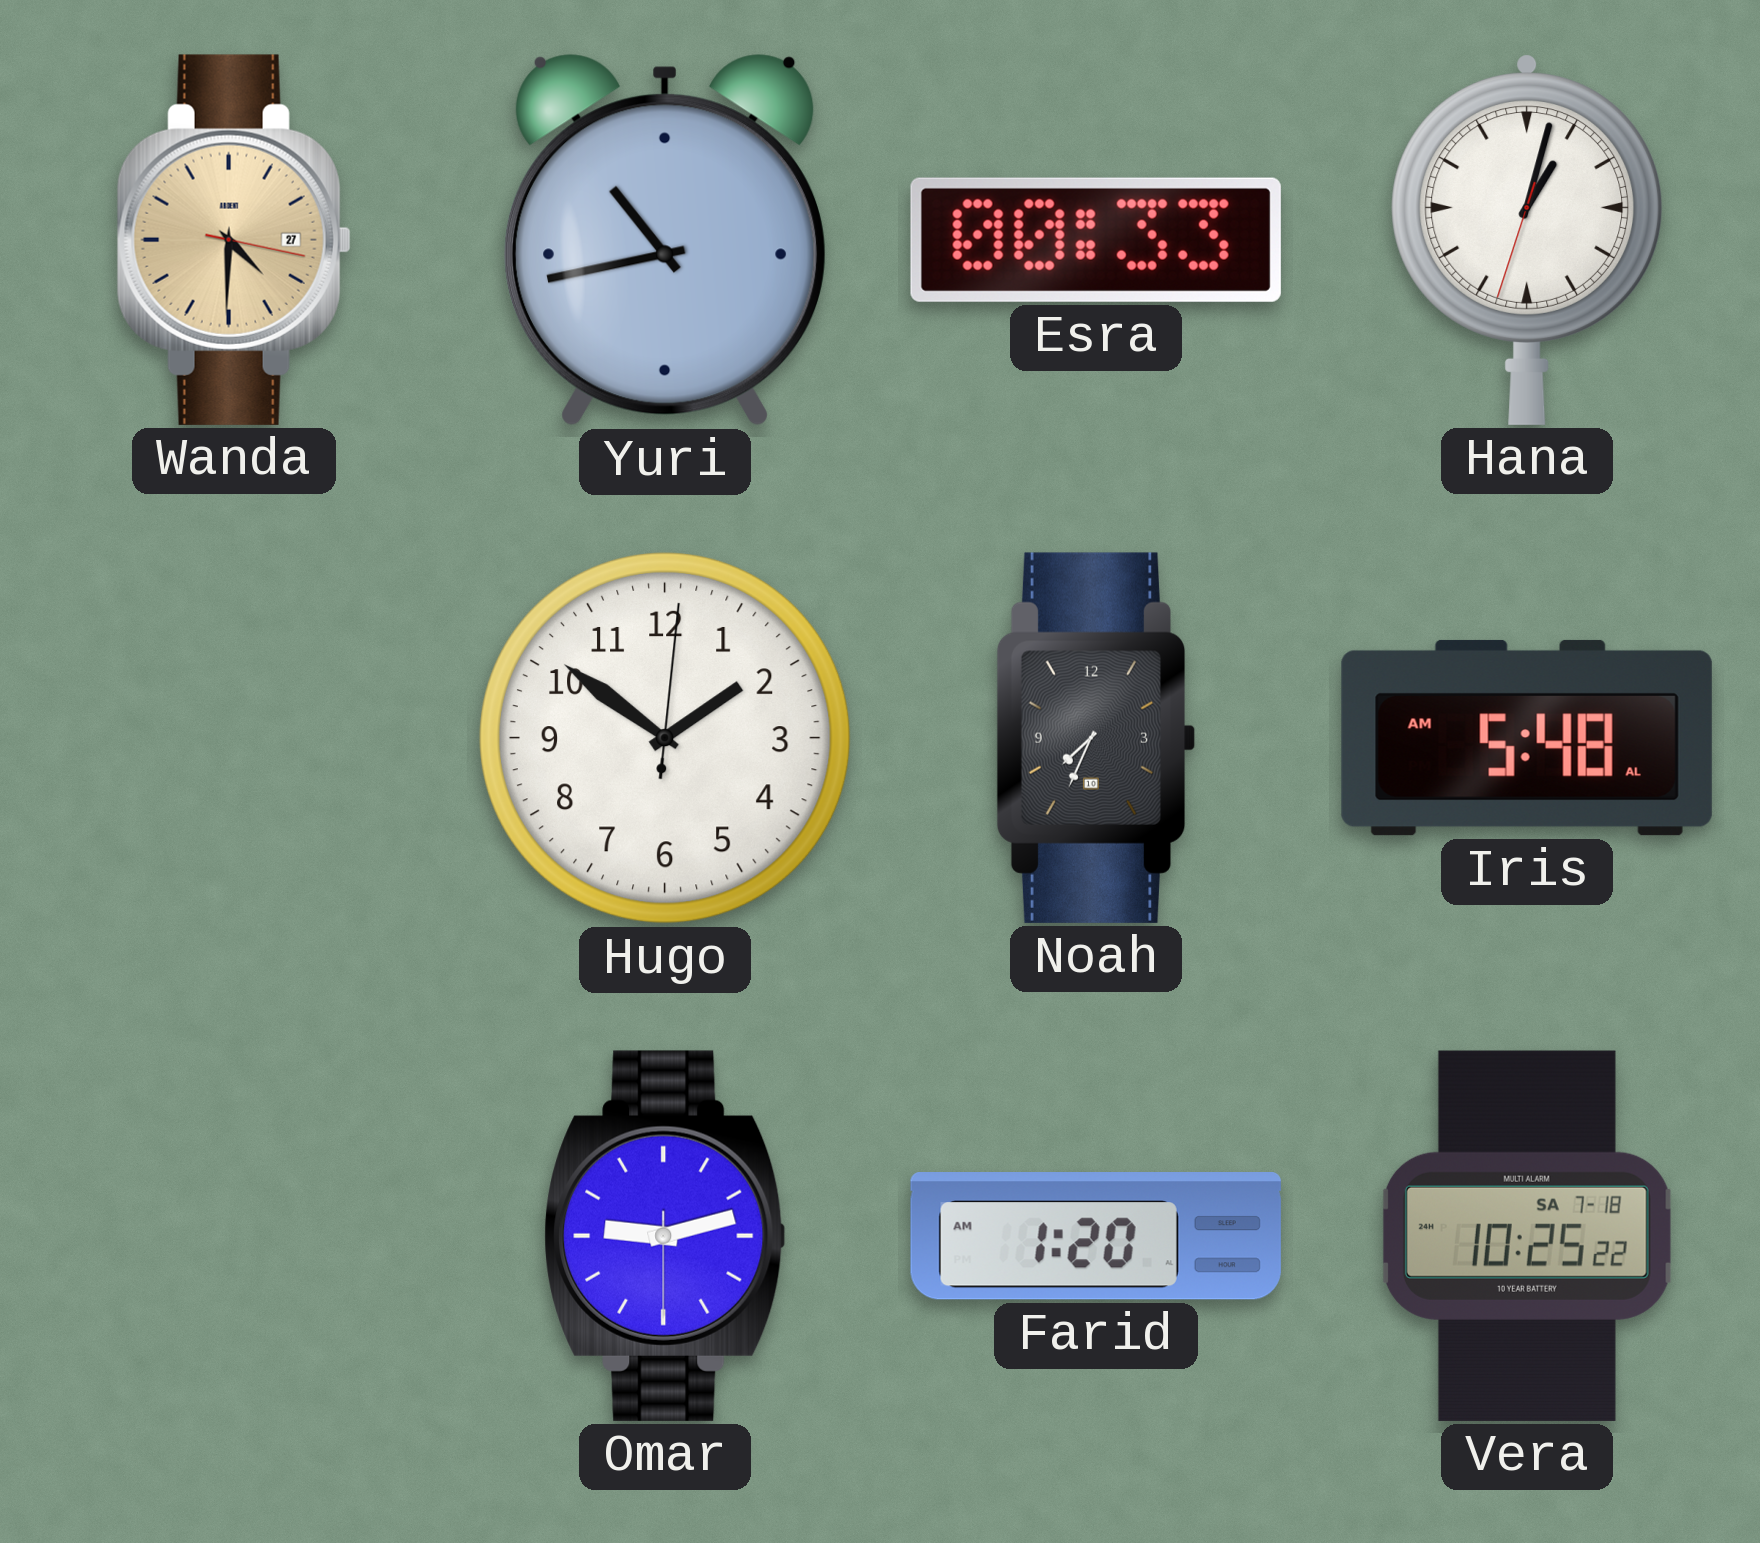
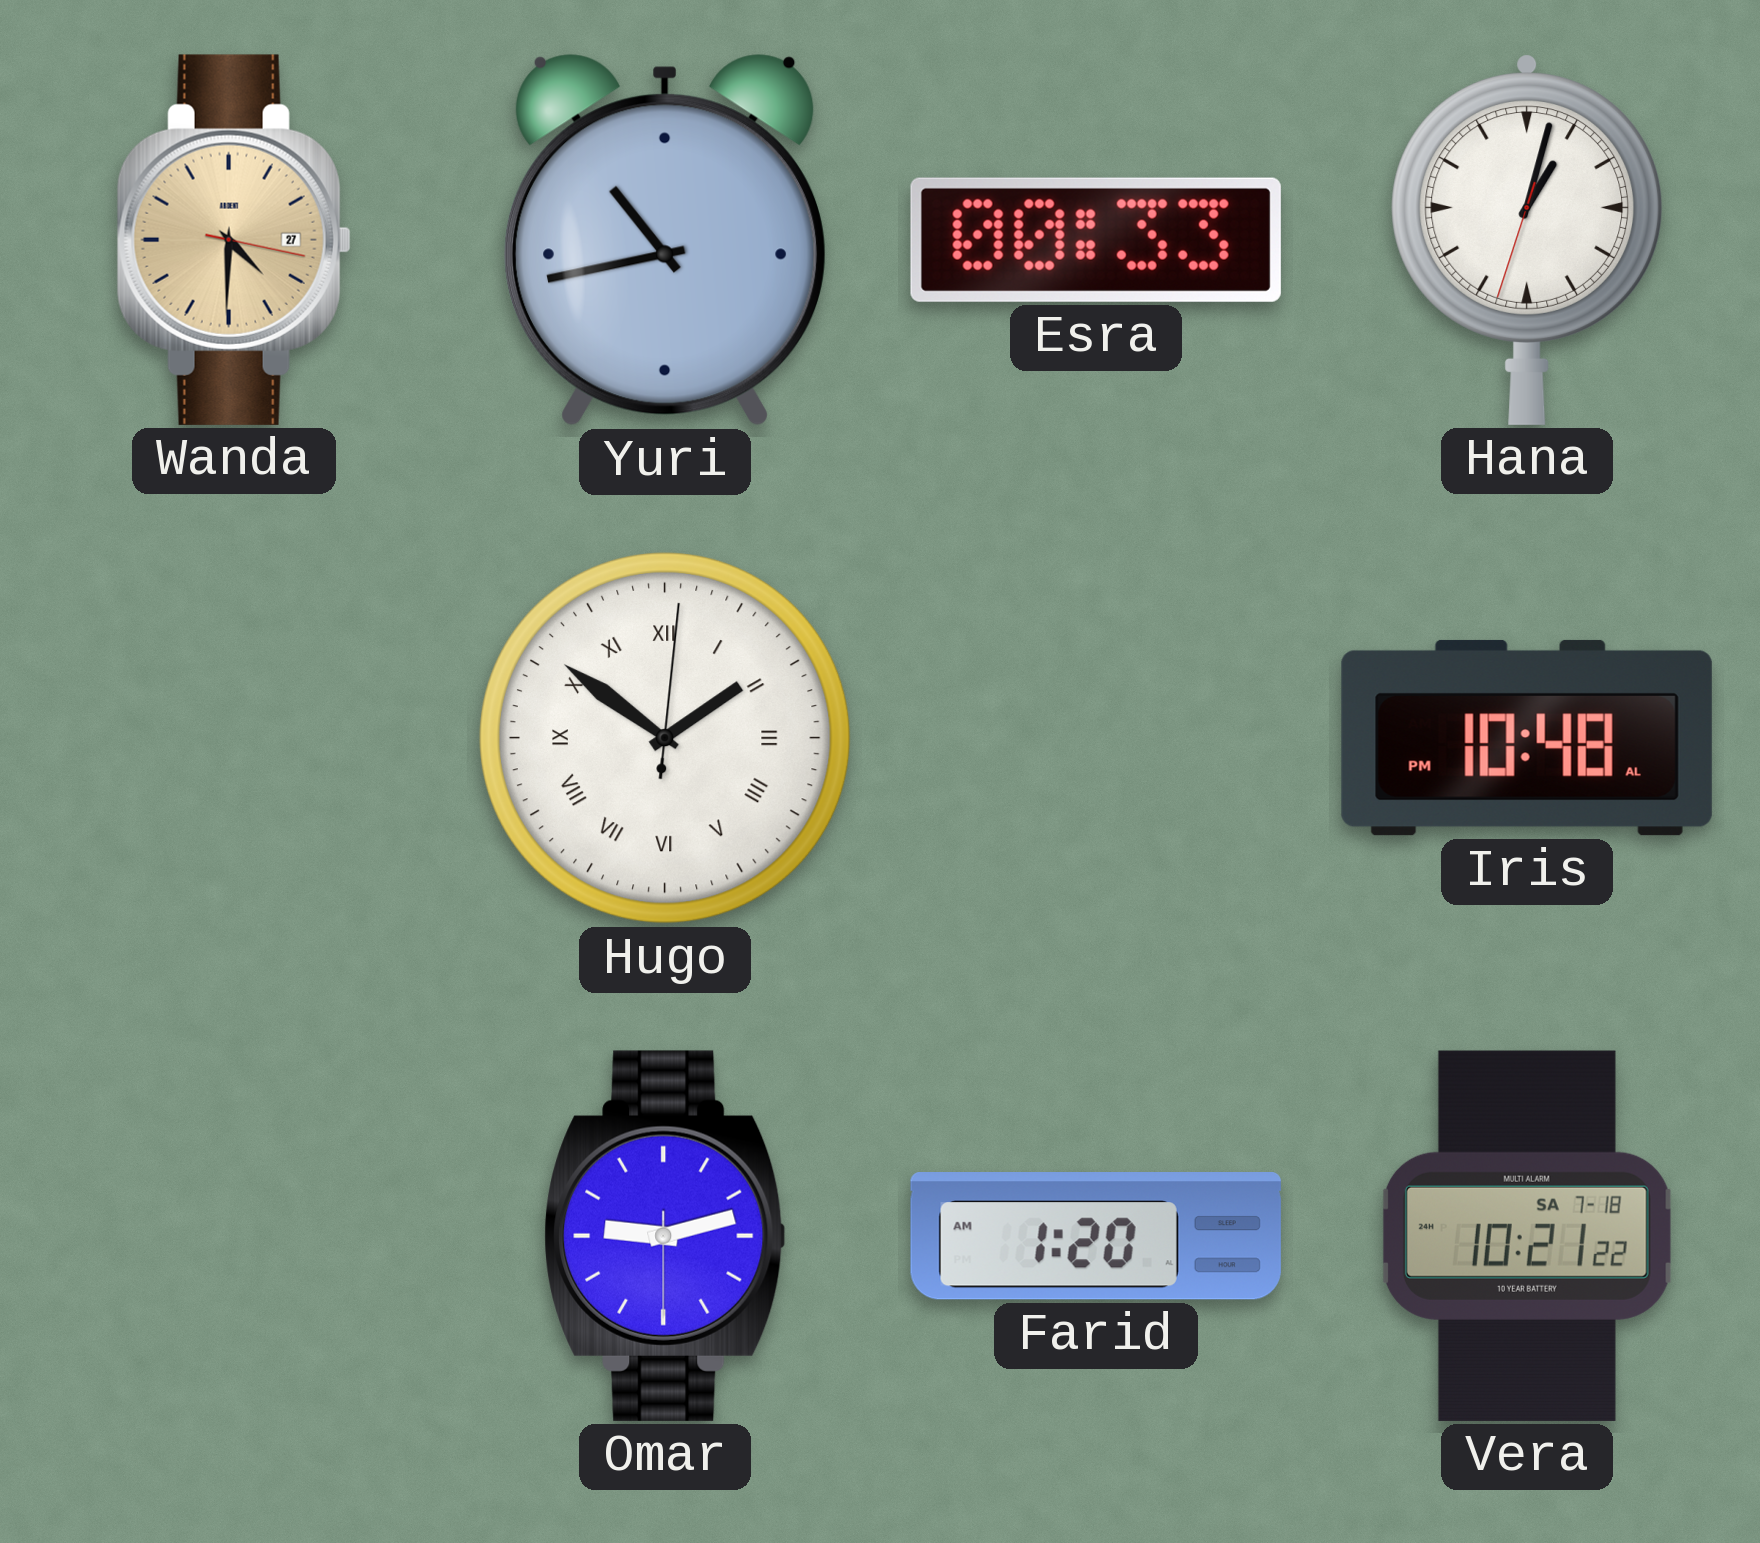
Hugo numerals: Arabic -> Roman
Noah: 7:34 -> none
Iris: 5:48 -> 10:48
Vera: 10:25 -> 10:21
